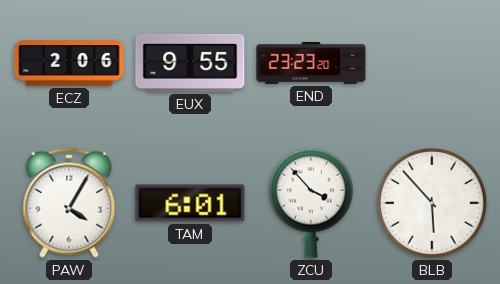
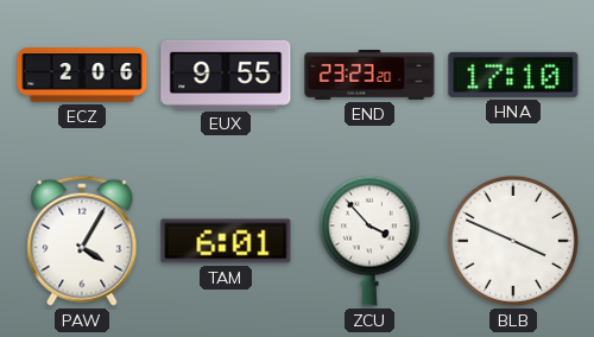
HNA: none -> 17:10
BLB: 5:53 -> 3:49
